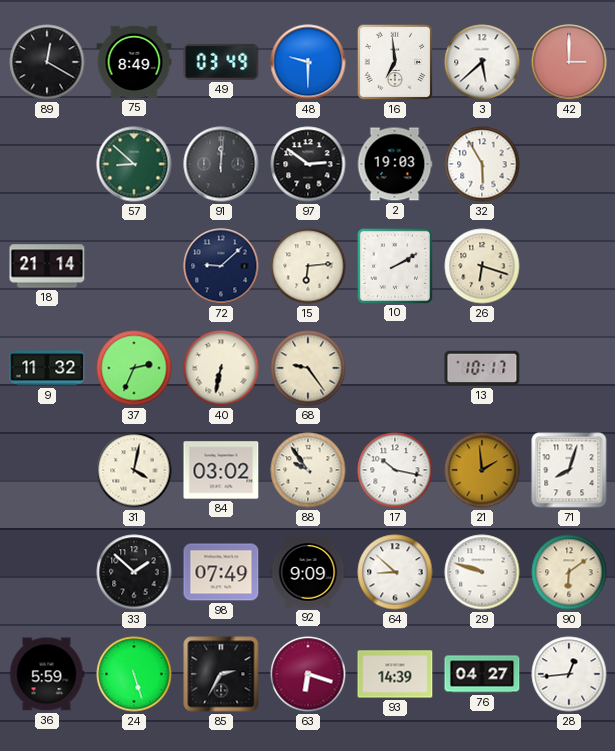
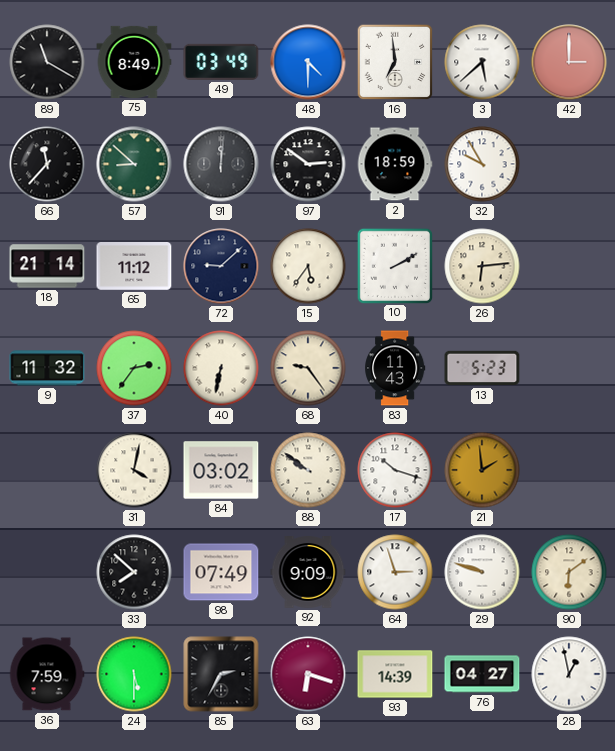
89: 12:20 -> 11:20
48: 9:30 -> 4:30
66: none -> 11:37
2: 19:03 -> 18:59
32: 5:55 -> 9:55
65: none -> 11:12
15: 6:14 -> 5:36
26: 6:18 -> 6:14
37: 2:34 -> 2:36
83: none -> 11:43
13: 10:17 -> 5:23
88: 9:54 -> 9:51
17: 10:17 -> 10:18
71: 8:03 -> none
33: 1:52 -> 7:52
64: 8:52 -> 2:57
36: 5:59 -> 7:59
24: 5:27 -> 5:30
28: 12:44 -> 12:58
